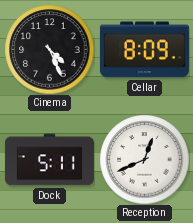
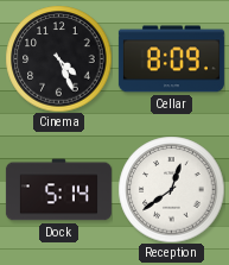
Dock: 5:11 -> 5:14
Reception: 12:41 -> 12:39
